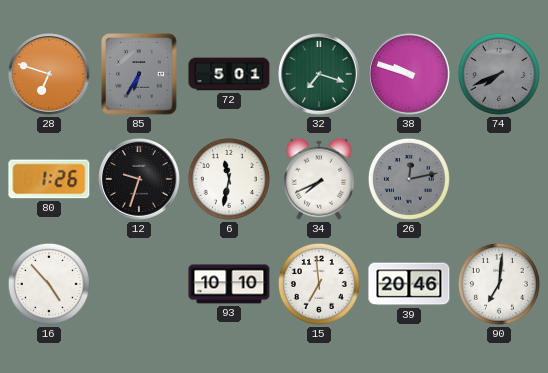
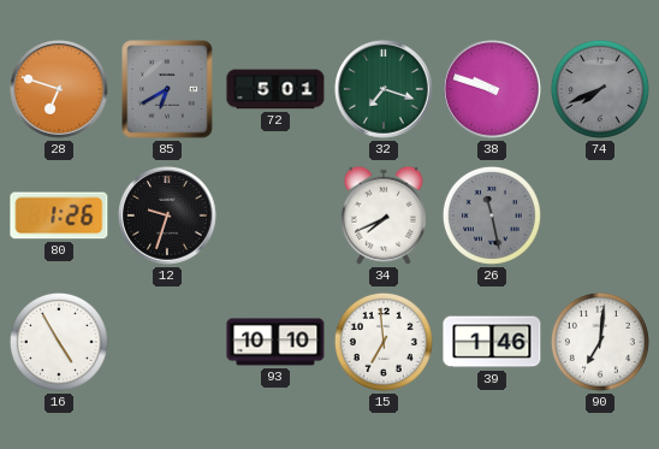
85: 6:35 -> 6:40
6: 11:32 -> none
26: 12:13 -> 11:28
16: 4:53 -> 4:55
39: 20:46 -> 1:46
